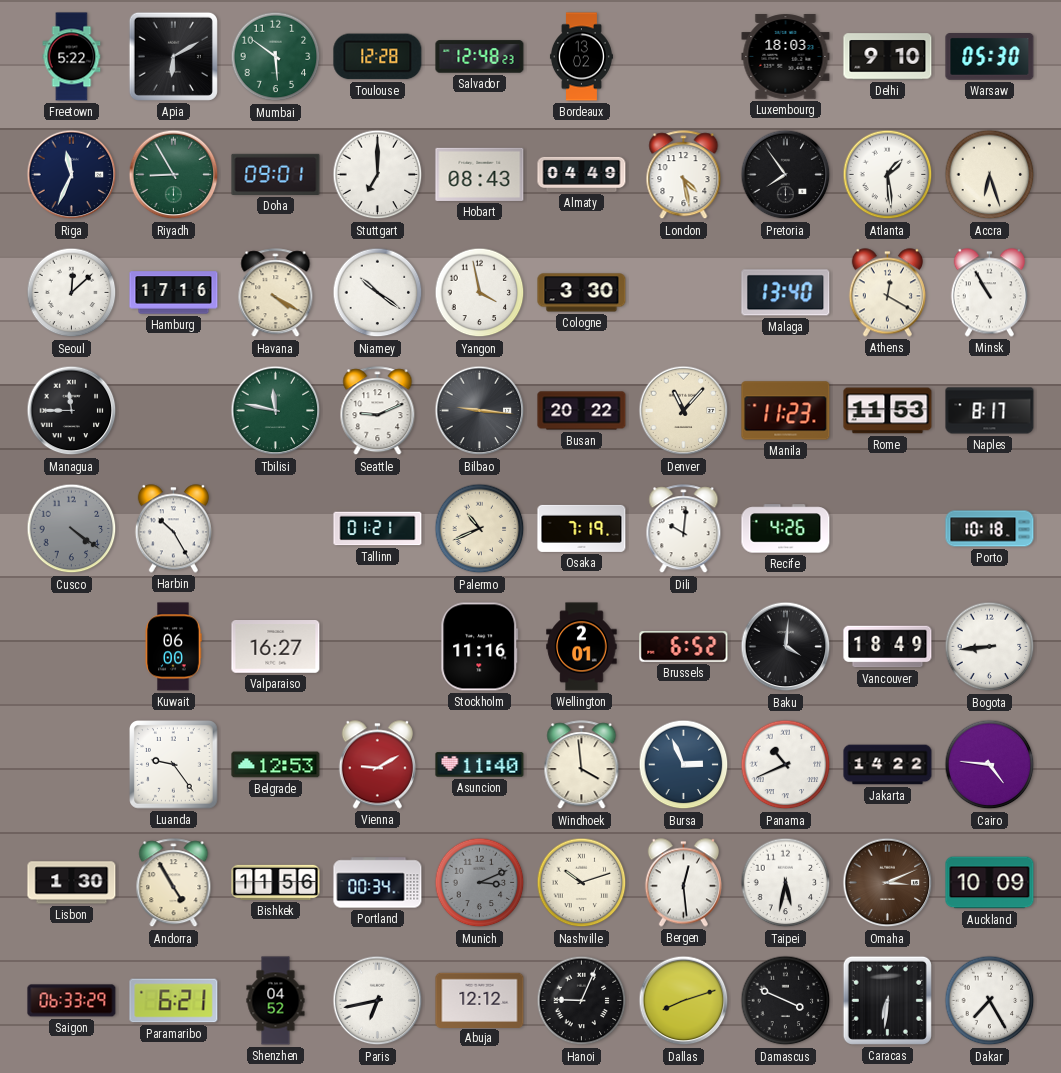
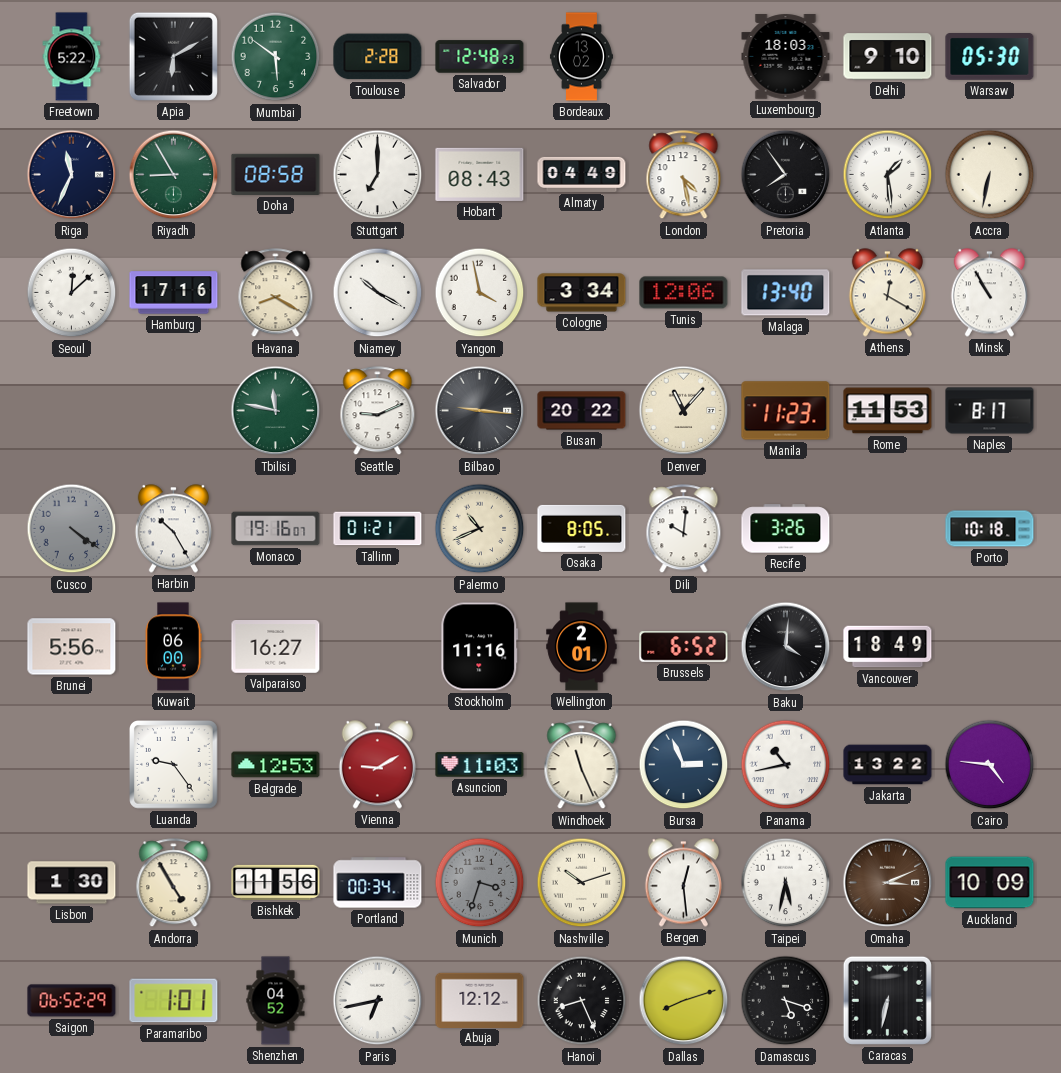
Toulouse: 12:28 -> 2:28
Doha: 09:01 -> 08:58
Accra: 6:27 -> 6:32
Havana: 4:20 -> 8:20
Niamey: 10:21 -> 10:20
Cologne: 3:30 -> 3:34
Tunis: none -> 12:06
Managua: 11:45 -> none
Monaco: none -> 19:16
Osaka: 7:19 -> 8:05
Recife: 4:26 -> 3:26
Brunei: none -> 5:56
Bogota: 8:44 -> none
Asuncion: 11:40 -> 11:03
Windhoek: 3:59 -> 11:26
Panama: 10:41 -> 10:43
Jakarta: 14:22 -> 13:22
Munich: 3:11 -> 3:33
Saigon: 06:33 -> 06:52
Paramaribo: 6:21 -> 1:01
Hanoi: 9:04 -> 8:26
Damascus: 3:49 -> 5:18
Caracas: 6:31 -> 6:32
Dakar: 7:25 -> none
